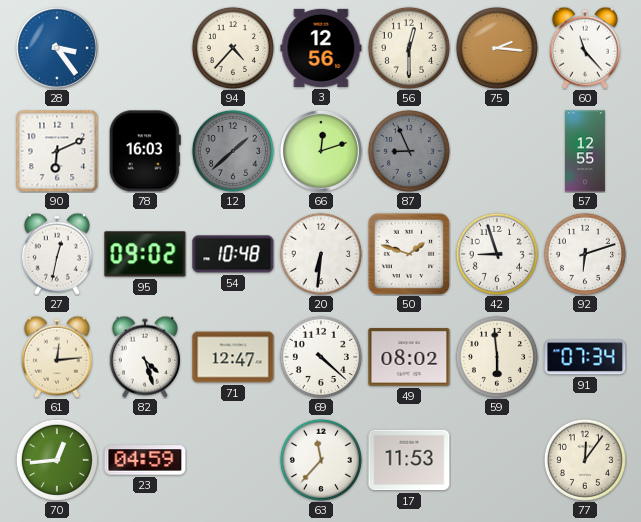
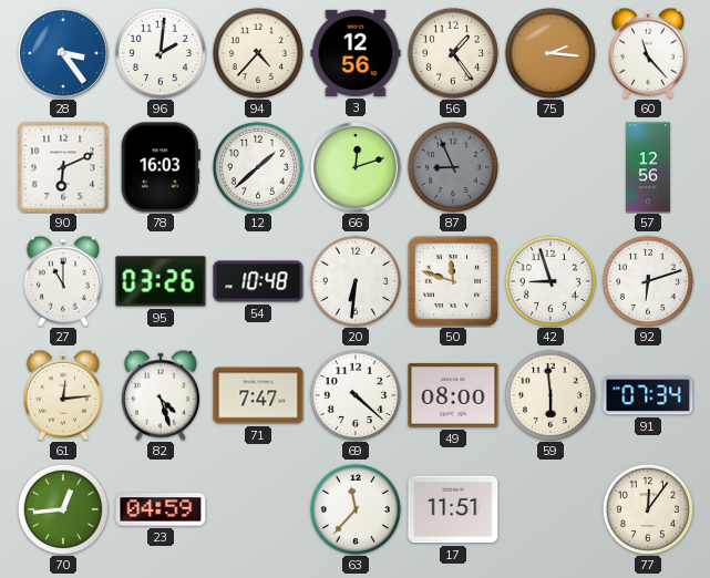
96: none -> 2:01
56: 12:30 -> 1:24
12 dial: grey -> white
57: 12:55 -> 12:56
27: 12:32 -> 11:00
95: 09:02 -> 03:26
50: 1:48 -> 11:48
71: 12:47 -> 7:47
49: 08:02 -> 08:00
17: 11:53 -> 11:51
